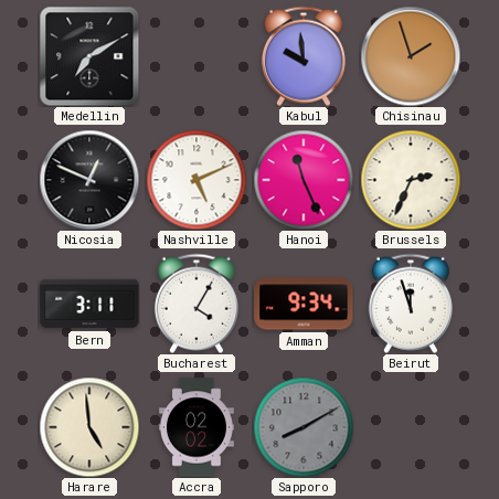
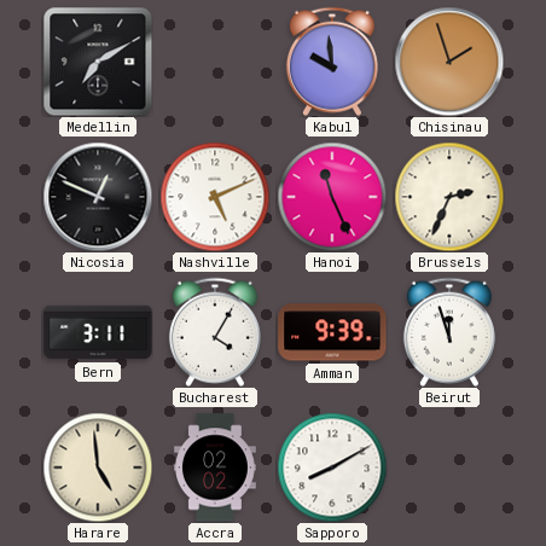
Amman: 9:34 -> 9:39
Sapporo dial: grey -> white
